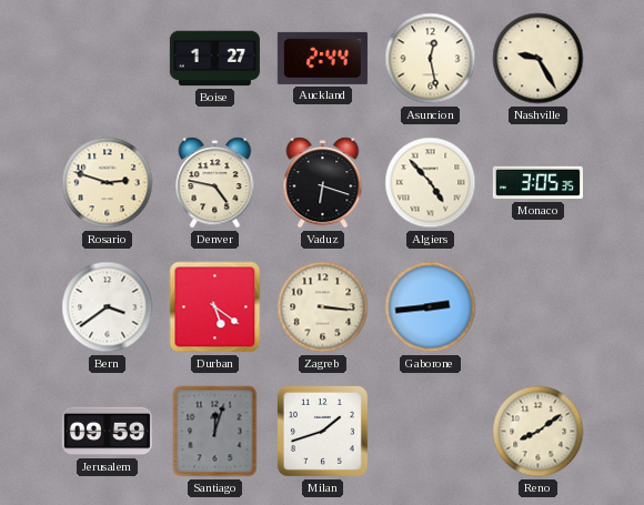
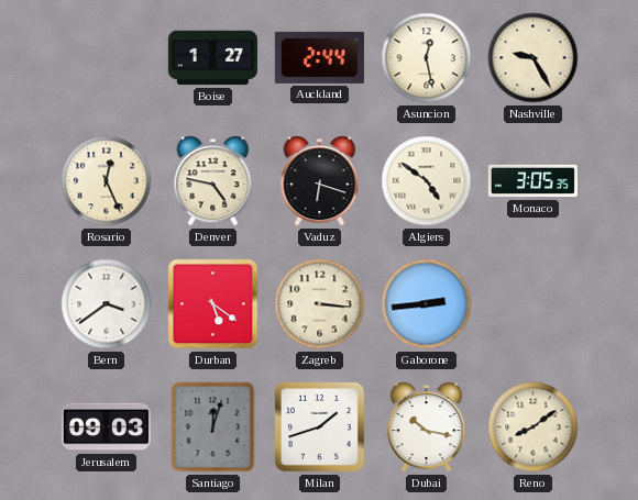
Rosario: 2:48 -> 12:26
Algiers: 4:53 -> 4:51
Jerusalem: 09:59 -> 09:03
Dubai: none -> 10:17
